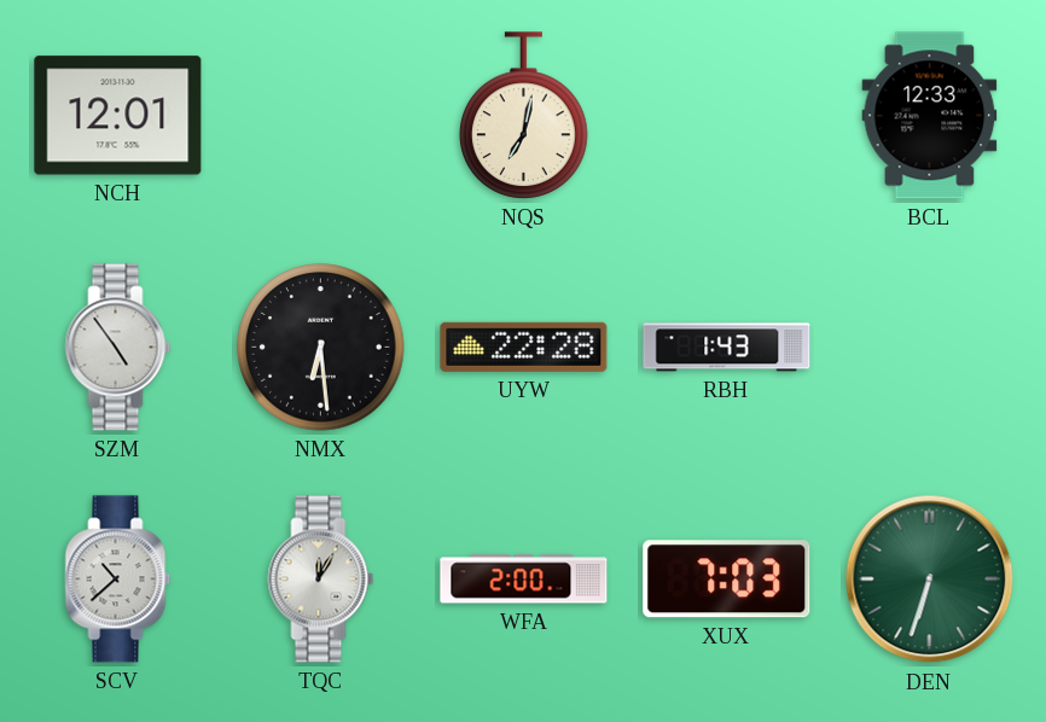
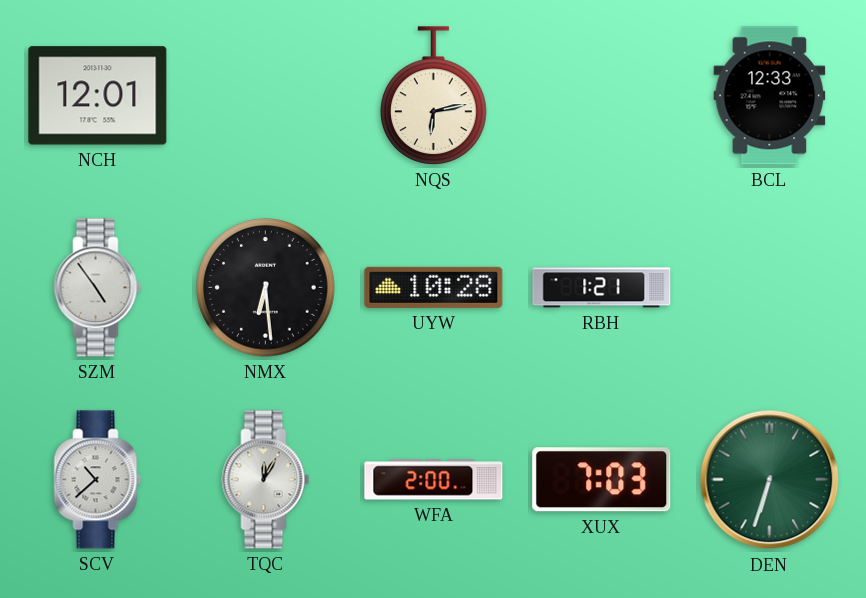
NQS: 7:02 -> 6:13
UYW: 22:28 -> 10:28
RBH: 1:43 -> 1:21
